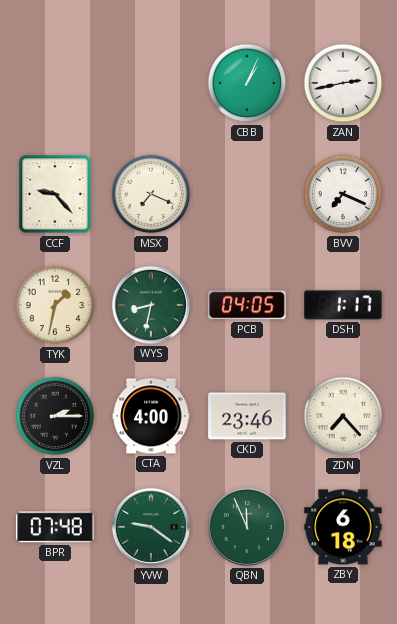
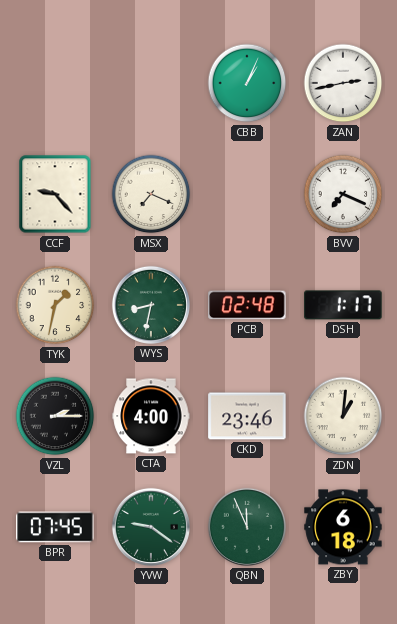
PCB: 04:05 -> 02:48
ZDN: 7:23 -> 1:01
BPR: 07:48 -> 07:45
